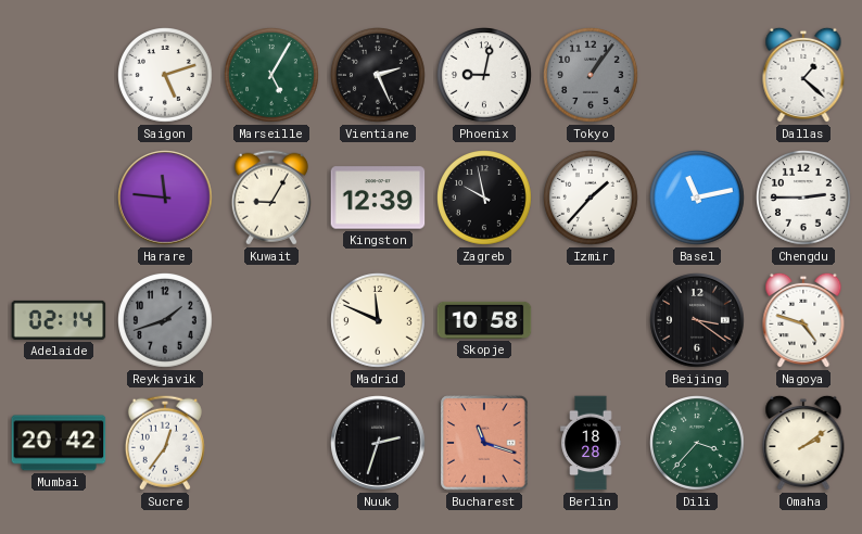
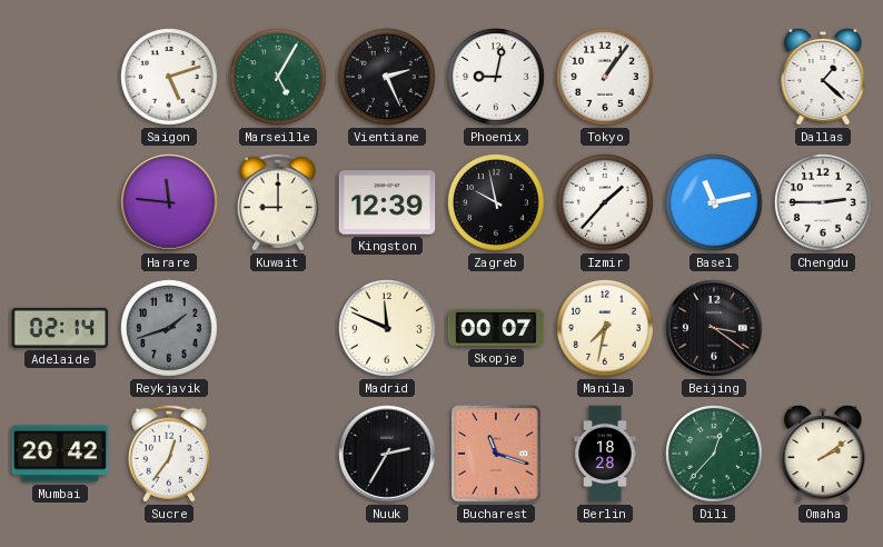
Tokyo dial: grey -> white
Kuwait: 9:05 -> 9:00
Skopje: 10:58 -> 00:07
Manila: none -> 7:32
Nagoya: 4:48 -> none
Nuuk: 2:33 -> 2:35
Dili: 3:37 -> 12:37
